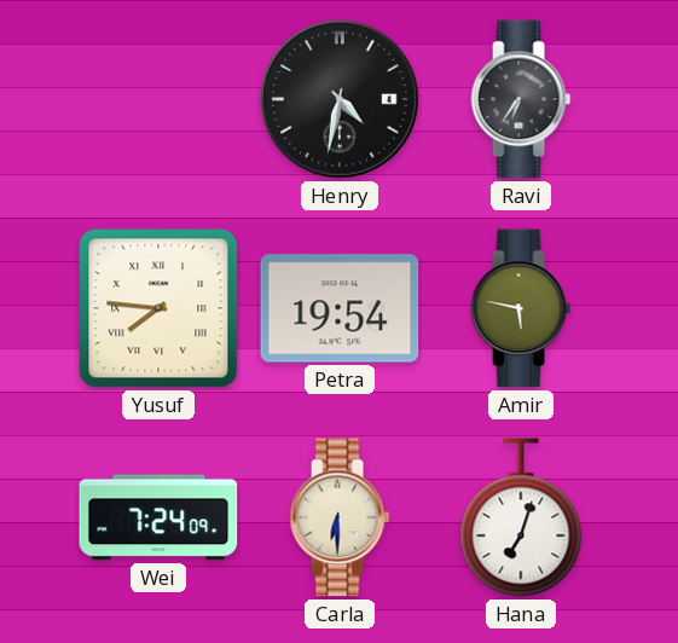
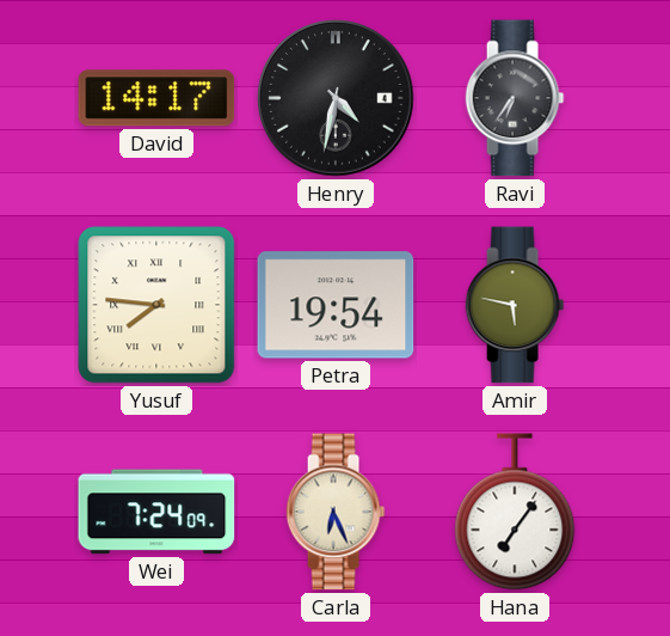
David: none -> 14:17
Carla: 6:30 -> 6:26
Hana: 7:03 -> 7:06
